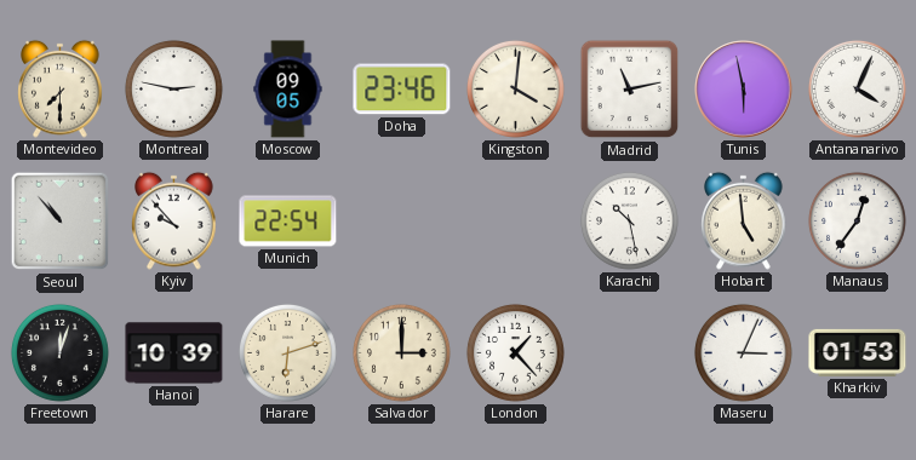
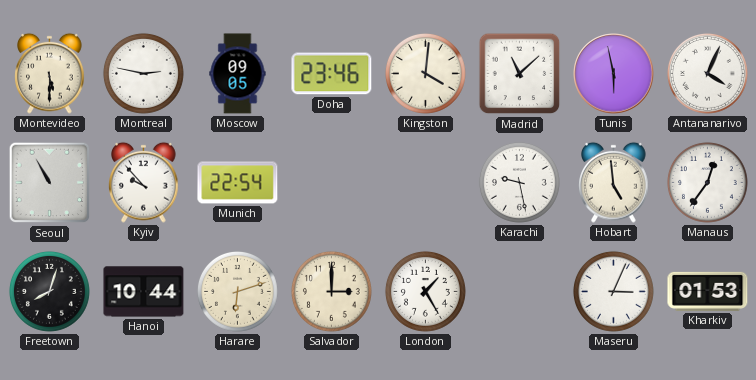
Montevideo: 7:30 -> 5:30
Madrid: 11:13 -> 11:08
Seoul: 10:53 -> 10:55
Karachi: 10:28 -> 9:28
Freetown: 12:03 -> 8:03
Hanoi: 10:39 -> 10:44
London: 1:23 -> 1:25
